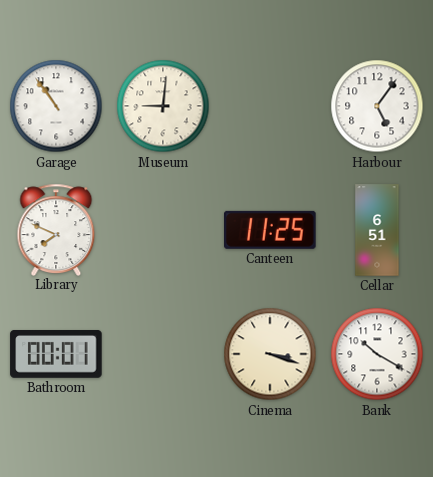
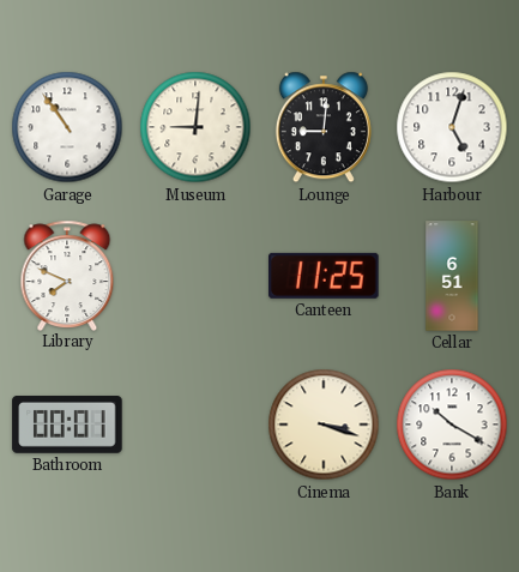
Lounge: none -> 9:01
Harbour: 5:06 -> 5:03
